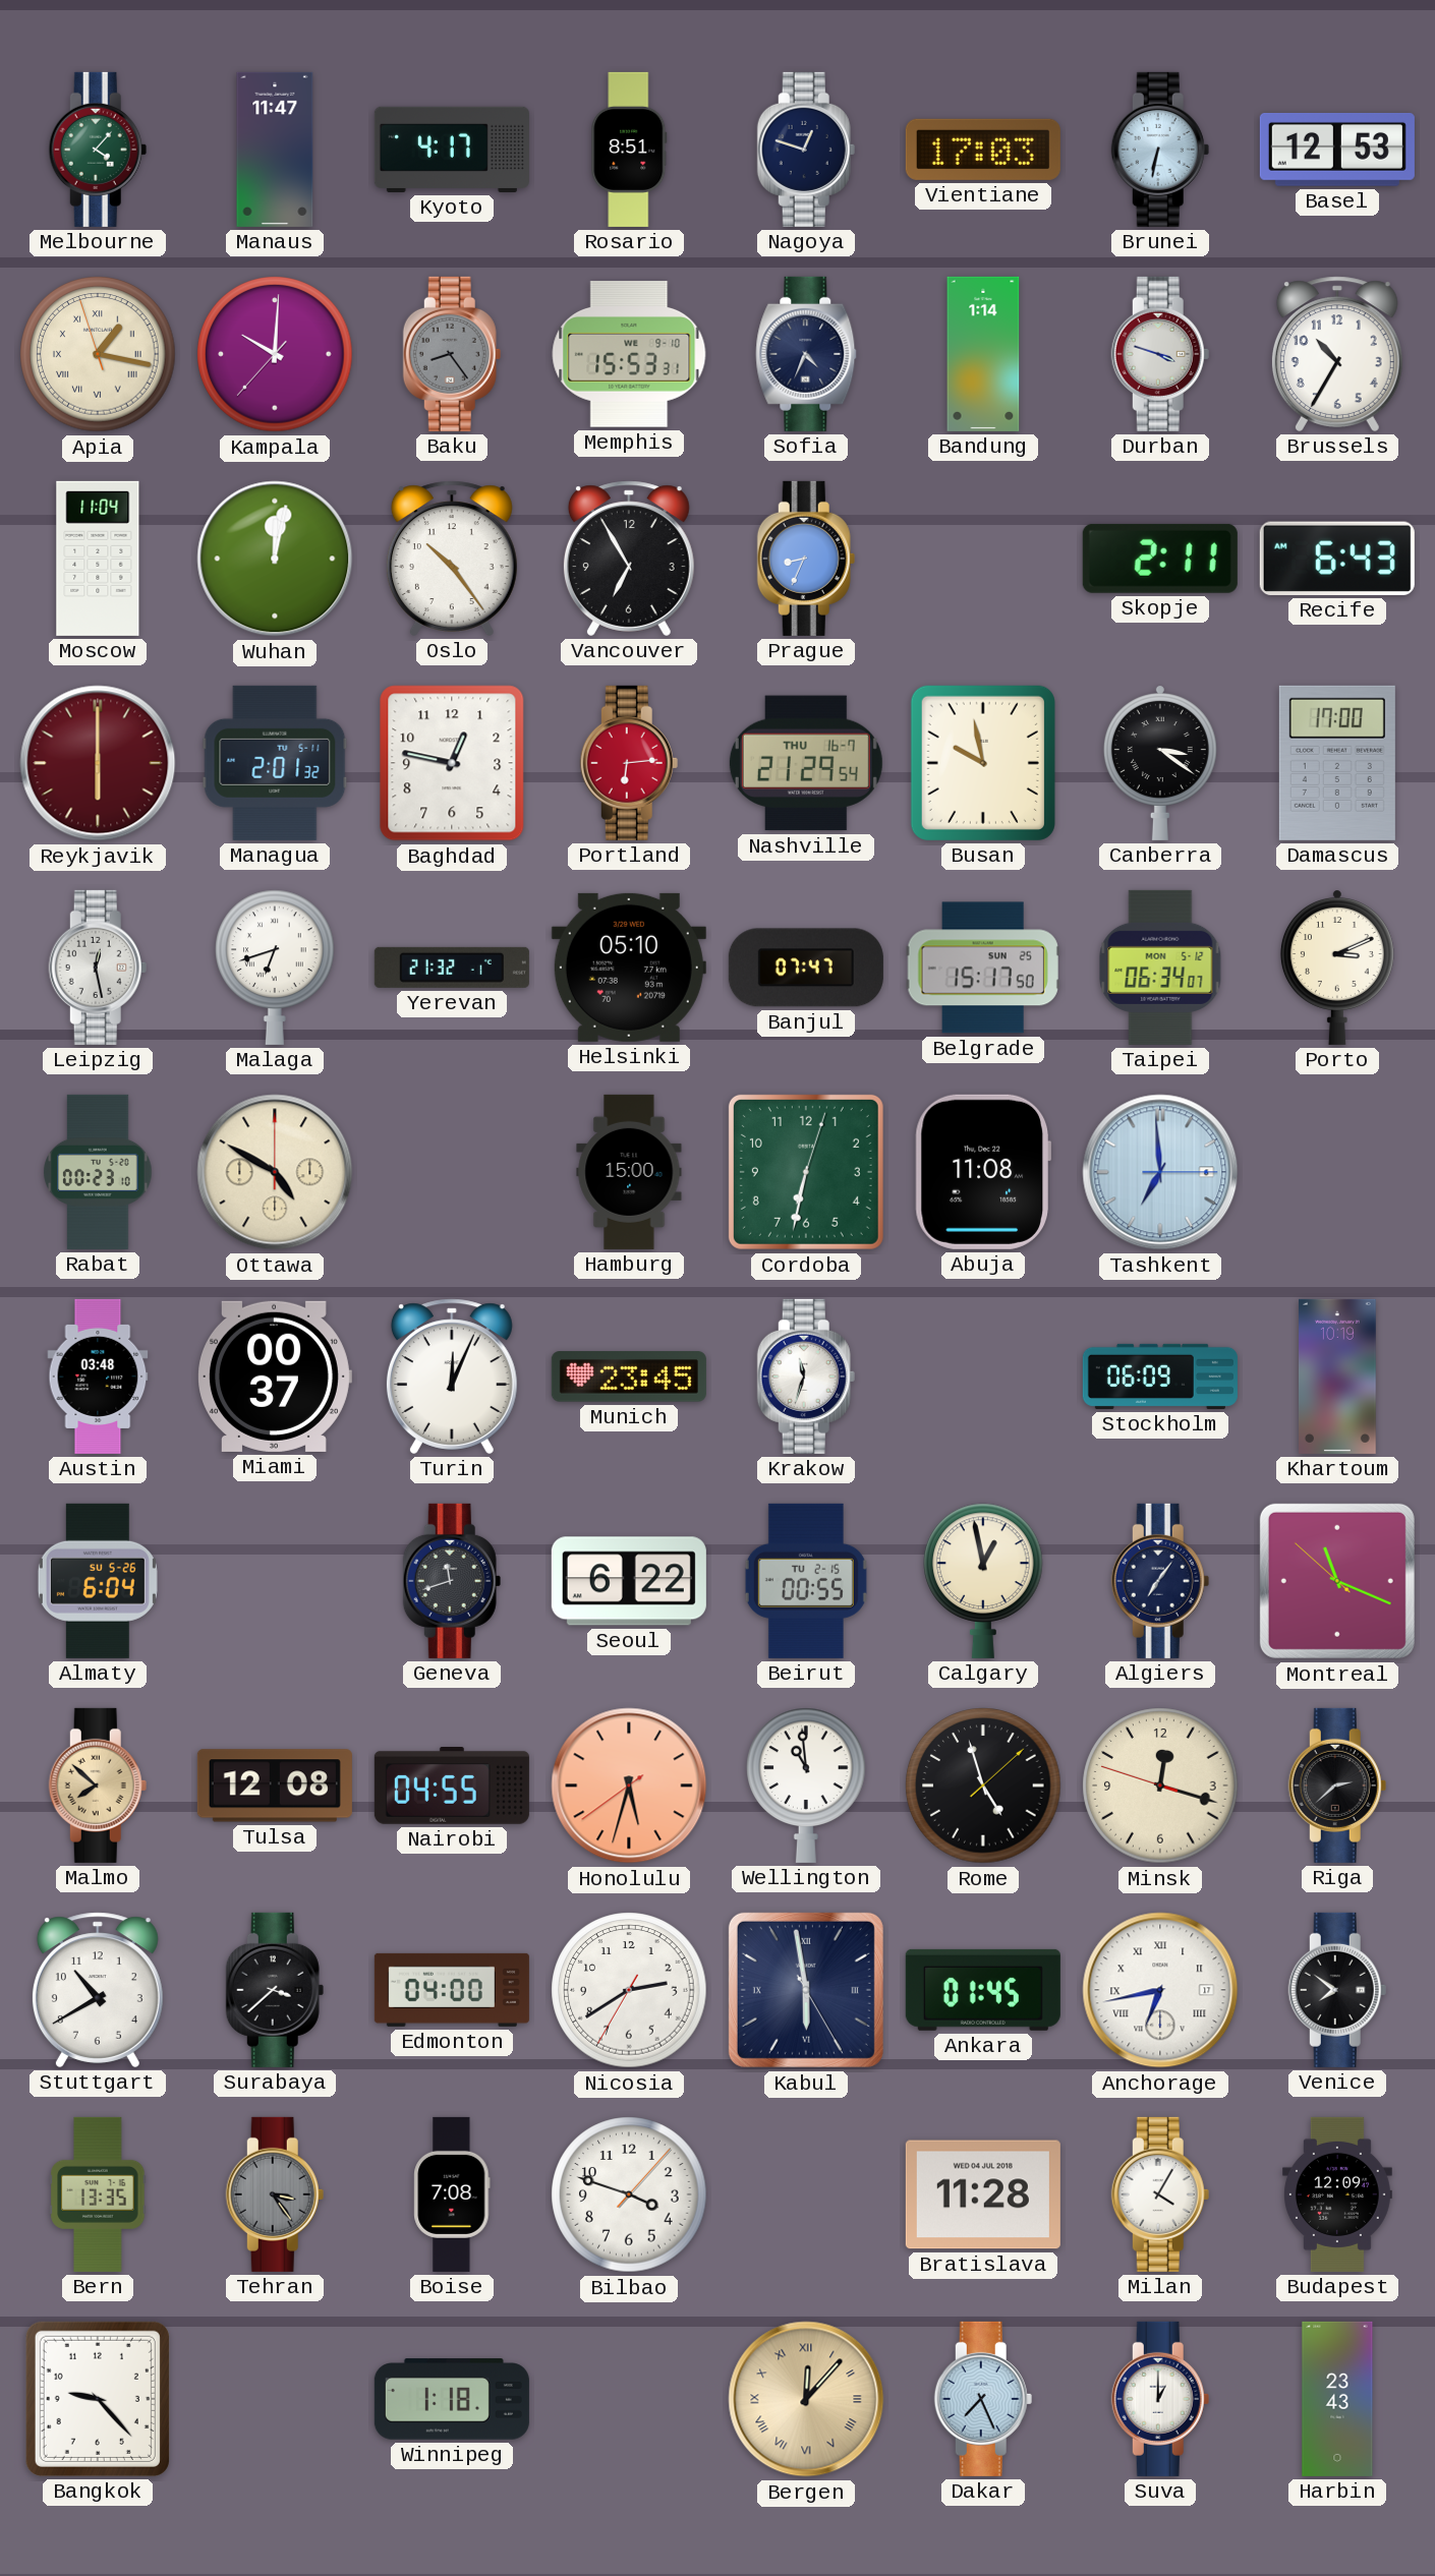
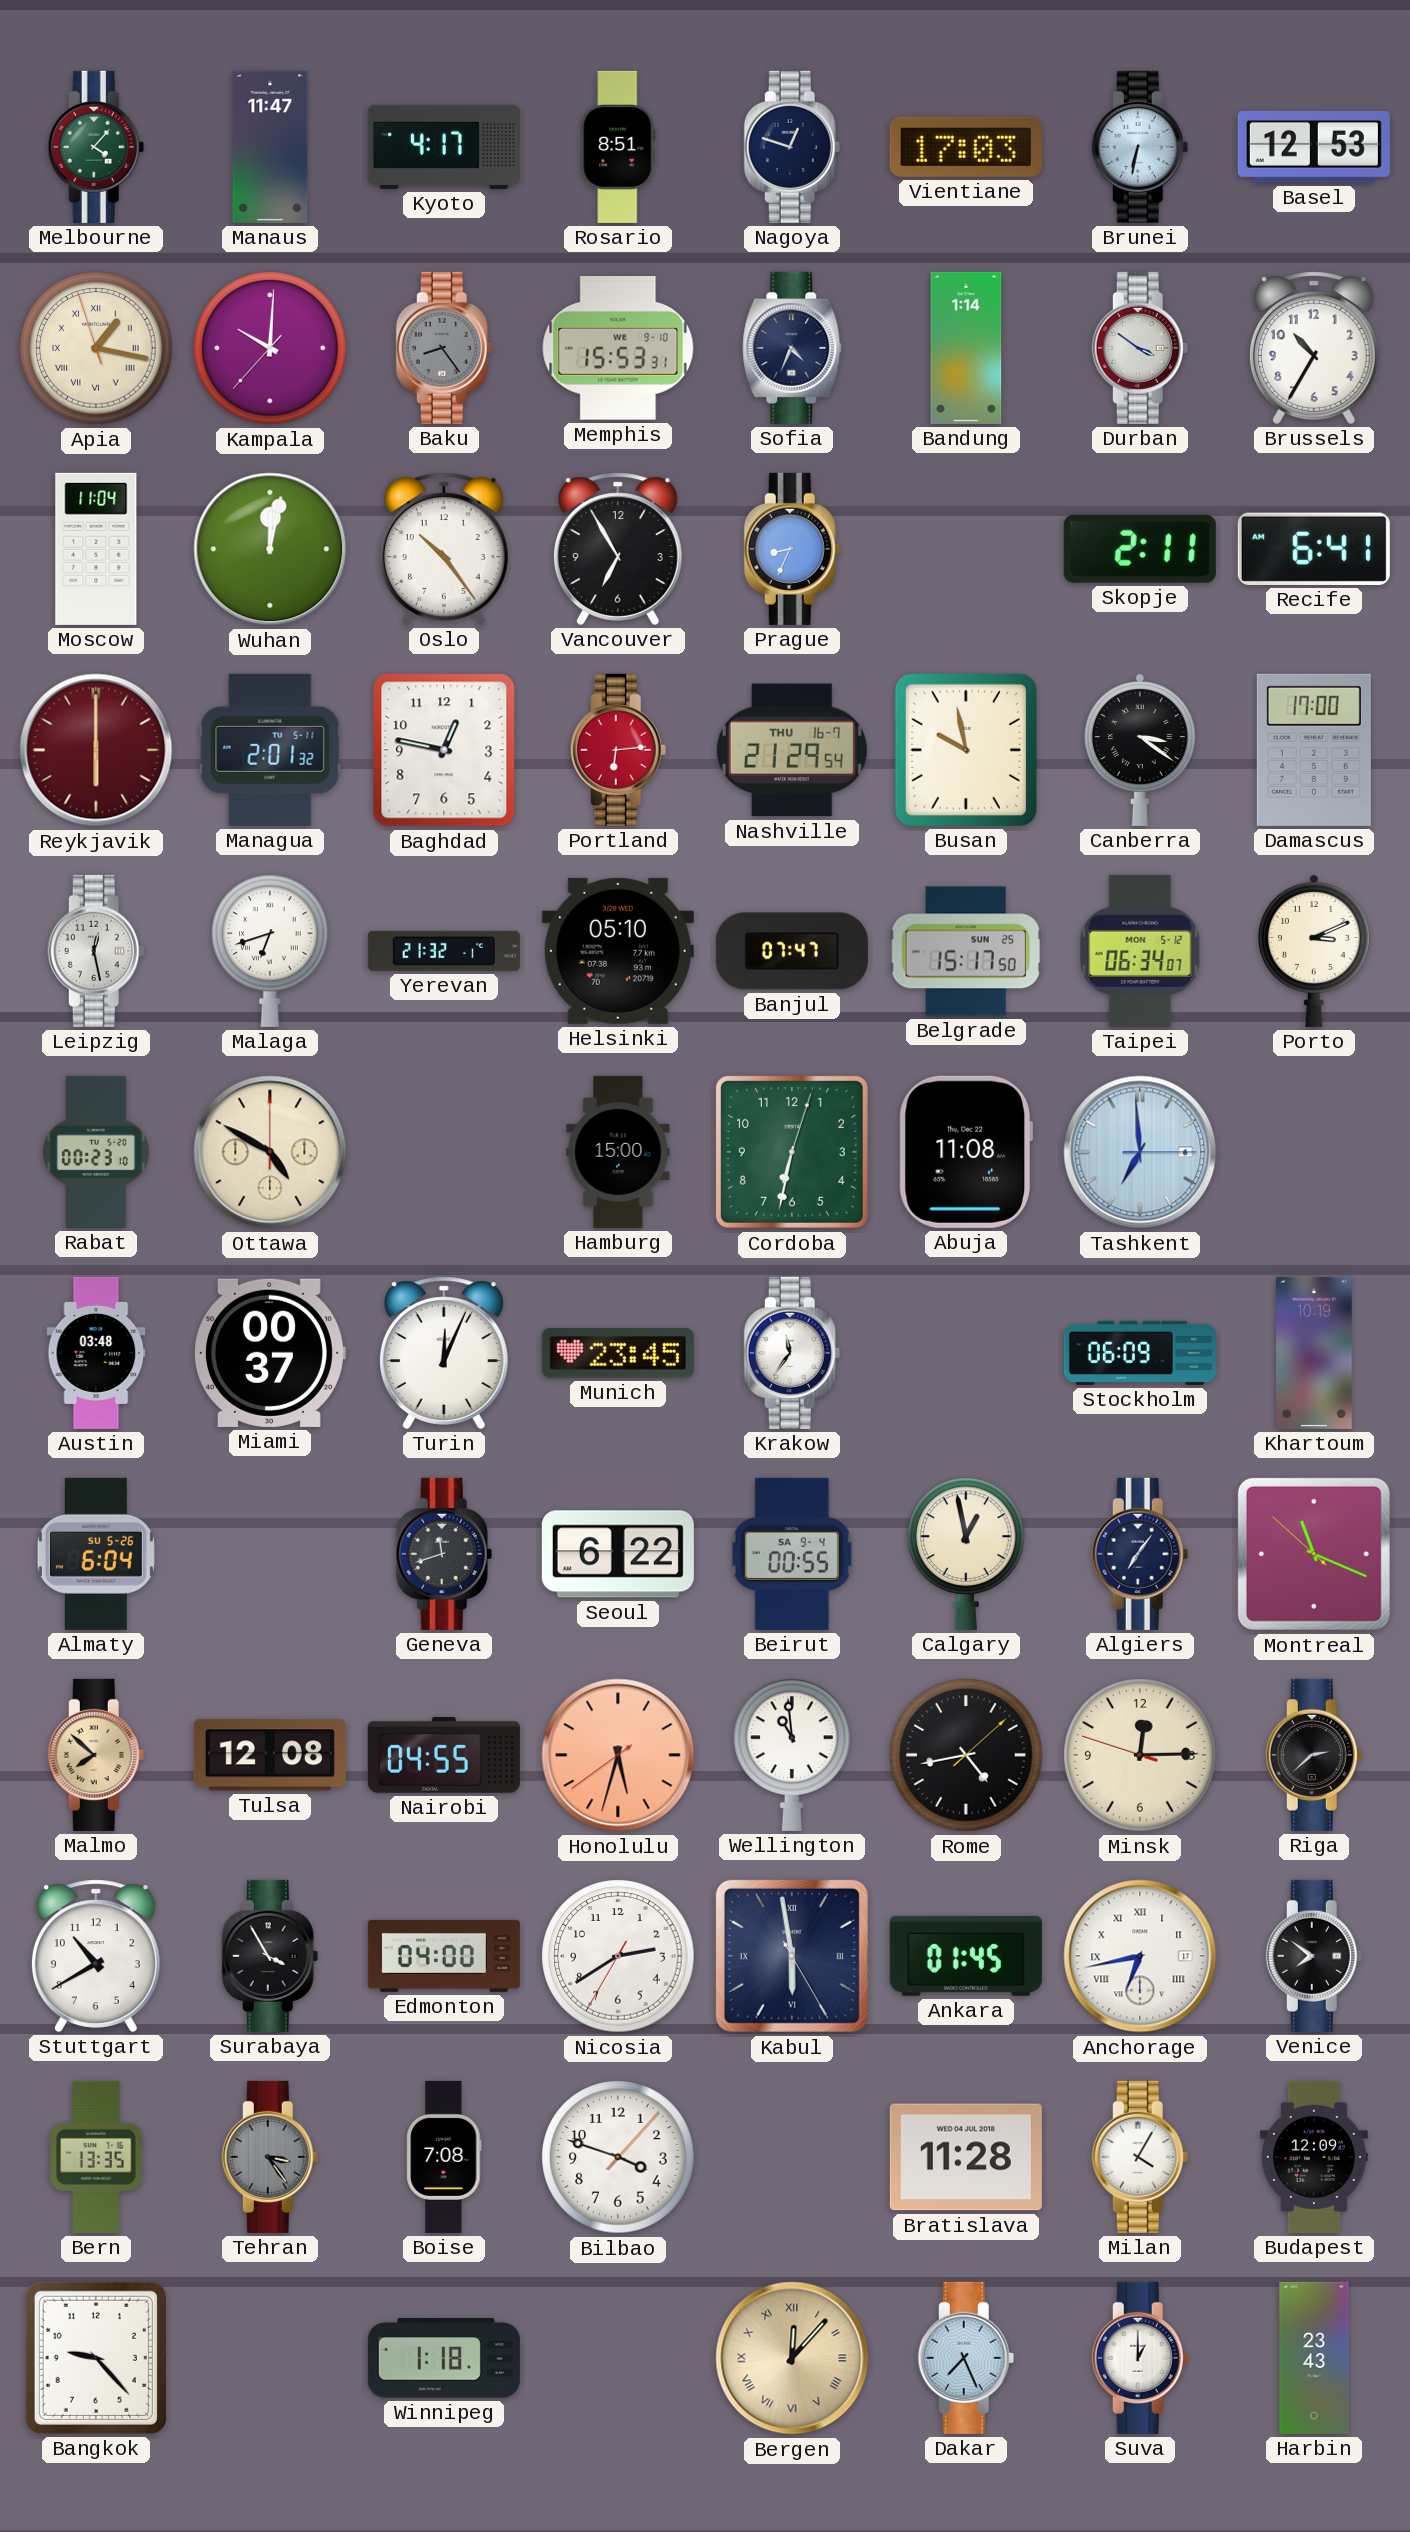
Durban: 3:48 -> 3:51
Recife: 6:43 -> 6:41
Krakow: 11:33 -> 11:36
Beirut date: TU 2-15 -> SA 9-4
Rome: 4:57 -> 4:43
Minsk: 12:17 -> 12:14
Surabaya: 3:38 -> 3:55
